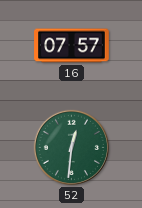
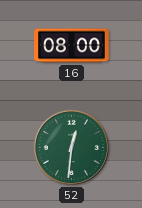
16: 07:57 -> 08:00
